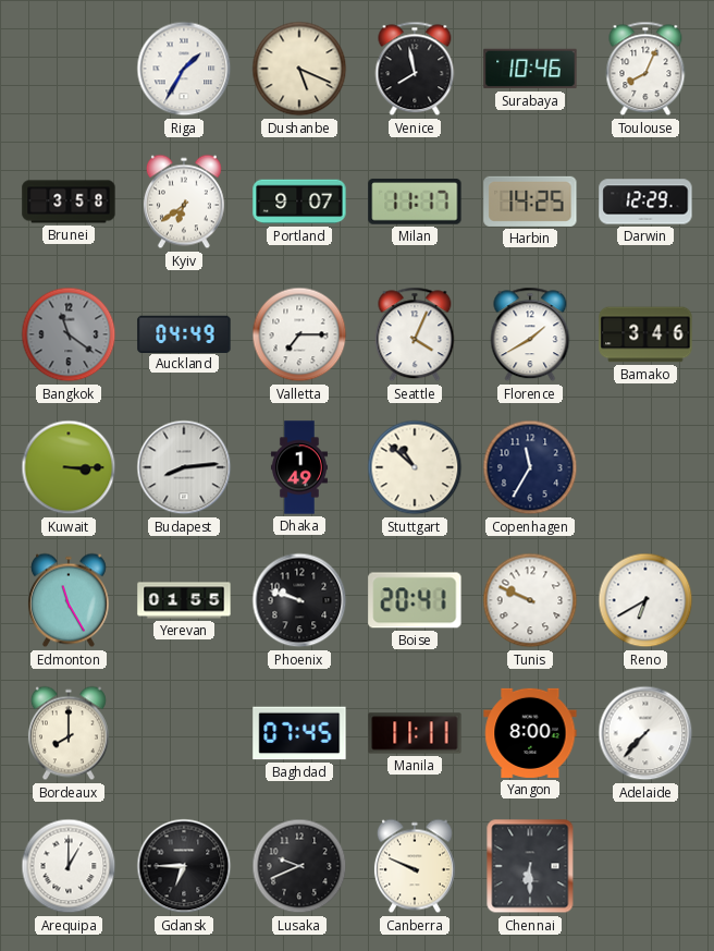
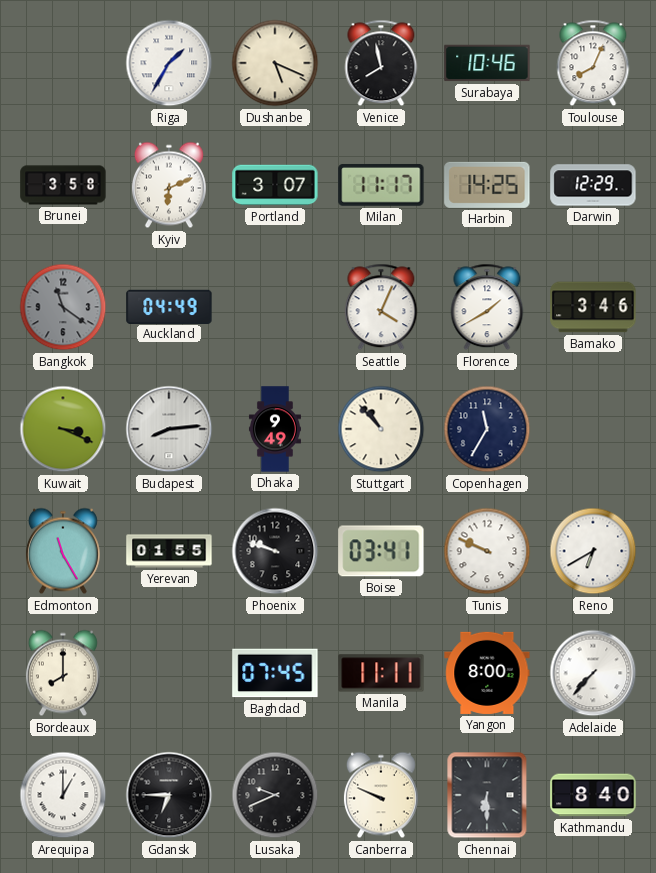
Kyiv: 6:39 -> 6:11
Portland: 9:07 -> 3:07
Valletta: 7:15 -> none
Kuwait: 3:15 -> 3:19
Dhaka: 1:49 -> 9:49
Stuttgart: 10:52 -> 10:53
Boise: 20:41 -> 03:41
Kathmandu: none -> 8:40
